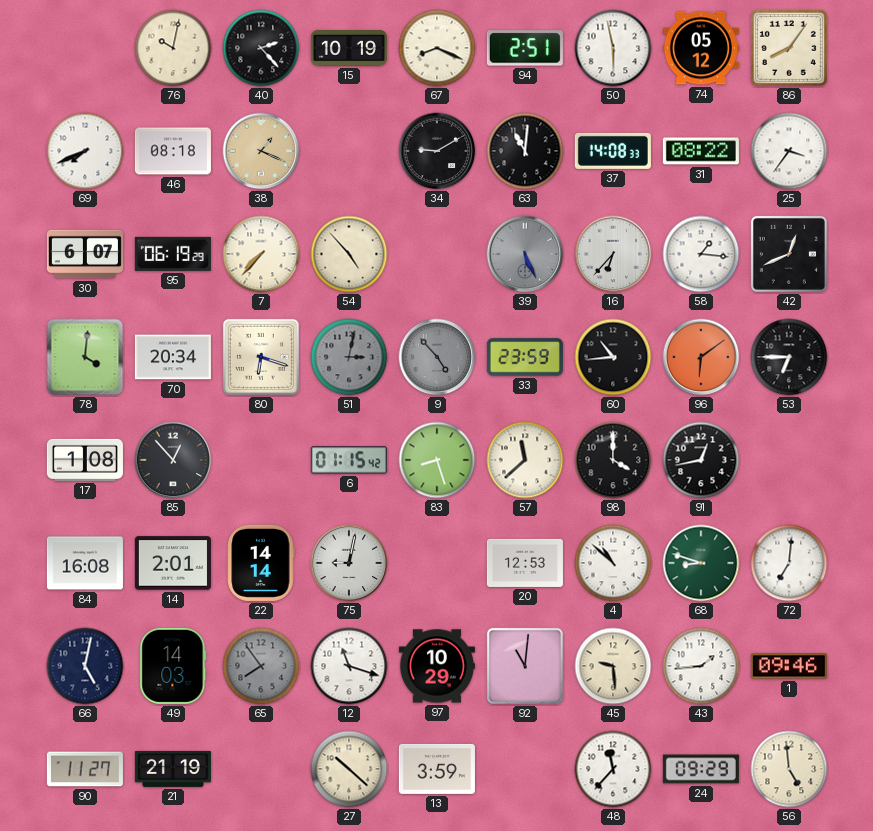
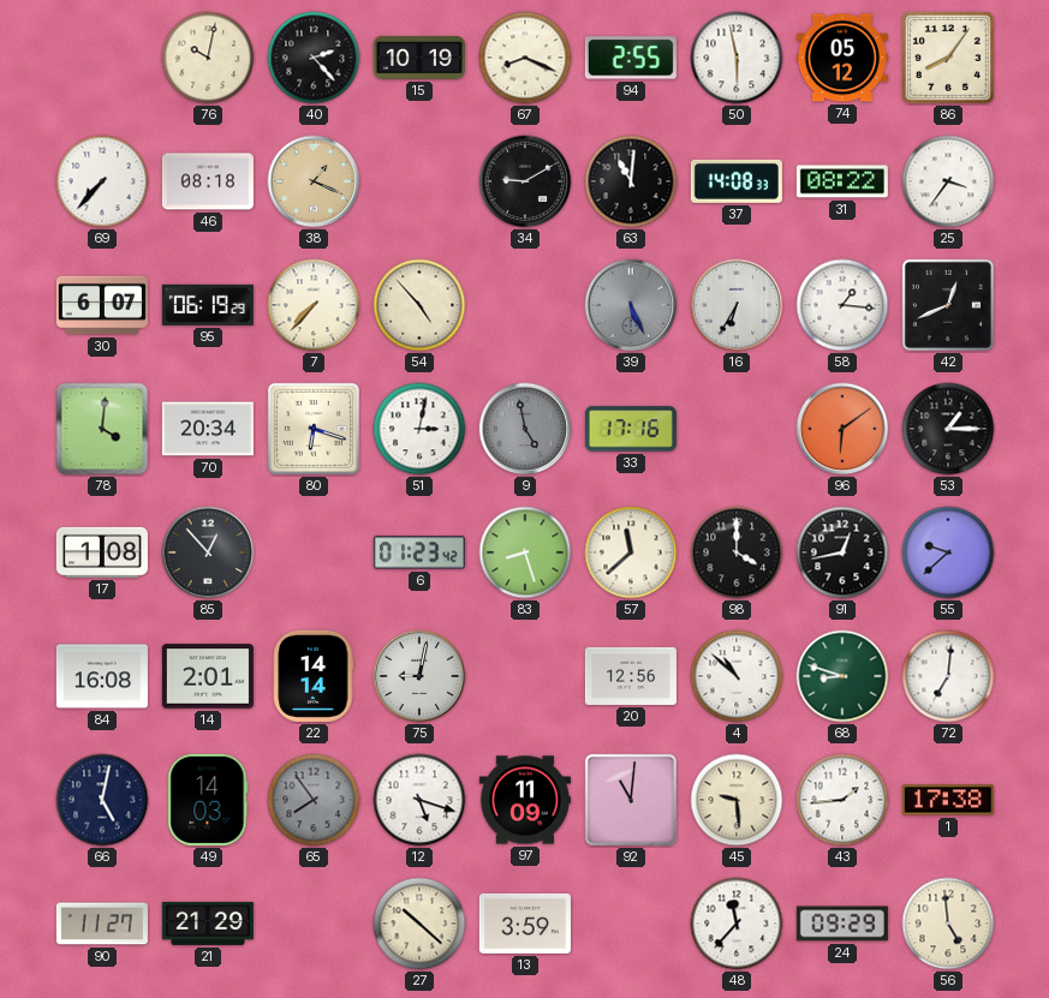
94: 2:51 -> 2:55
69: 7:41 -> 7:37
16: 6:37 -> 6:35
51 dial: grey -> white
9: 4:53 -> 4:58
33: 23:59 -> 17:16
60: 10:44 -> none
53: 6:45 -> 1:15
6: 01:15 -> 01:23
55: none -> 9:38
20: 12:53 -> 12:56
12: 11:18 -> 5:18
97: 10:29 -> 11:09
1: 09:46 -> 17:38
21: 21:19 -> 21:29
